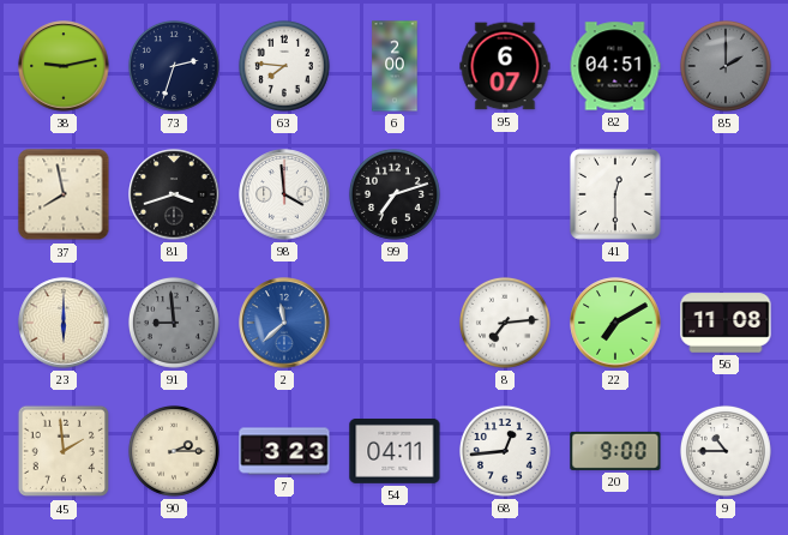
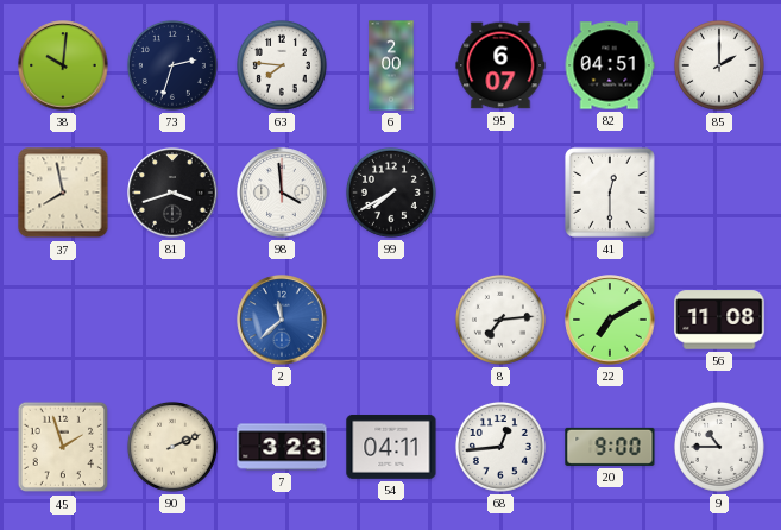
38: 9:13 -> 10:01
85 dial: grey -> white
99: 7:12 -> 7:40
23: 6:00 -> none
91: 8:59 -> none
45: 1:59 -> 1:57
90: 2:15 -> 2:11
